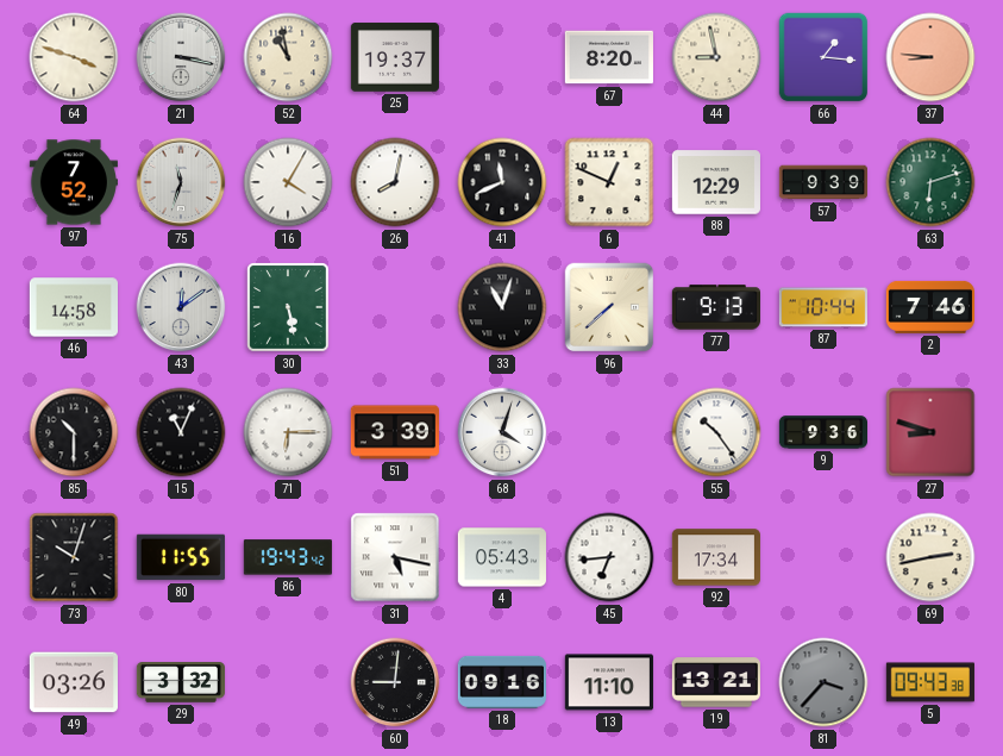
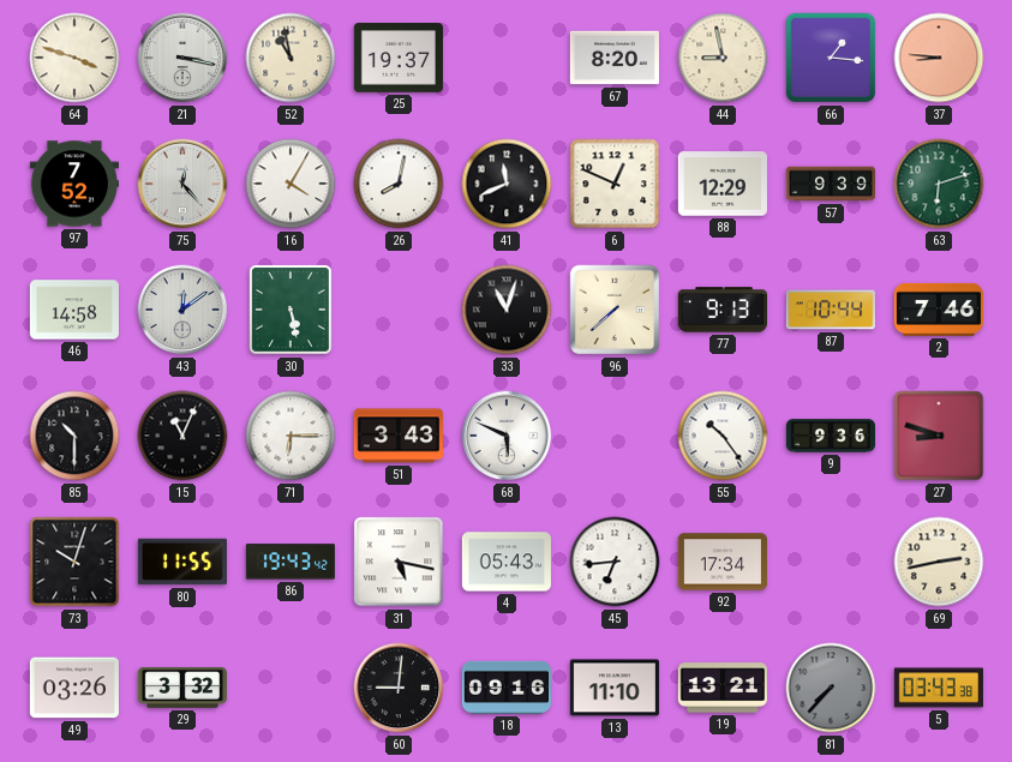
75: 11:33 -> 12:23
51: 3:39 -> 3:43
68: 4:03 -> 5:49
81: 3:37 -> 7:37
5: 09:43 -> 03:43
